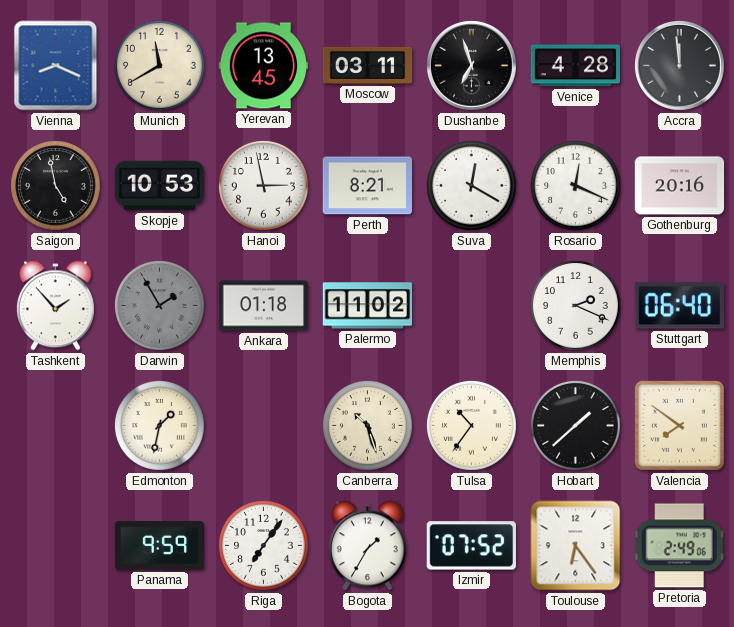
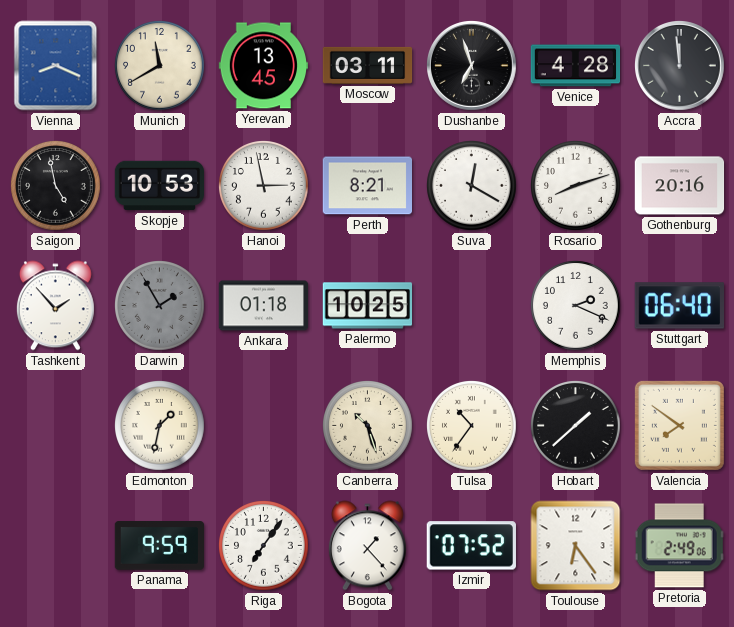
Rosario: 12:19 -> 8:12
Palermo: 11:02 -> 10:25
Bogota: 1:35 -> 1:23
